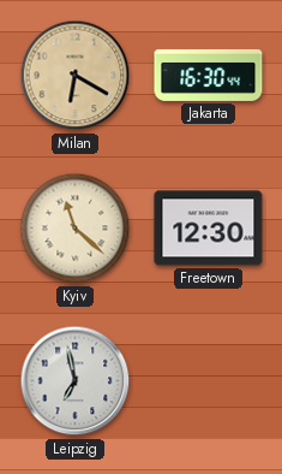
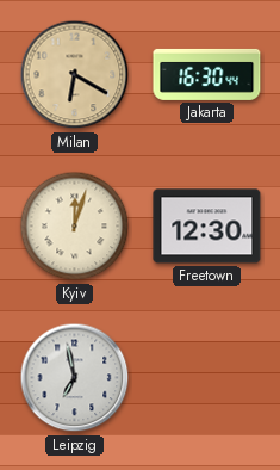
Kyiv: 11:22 -> 12:03
